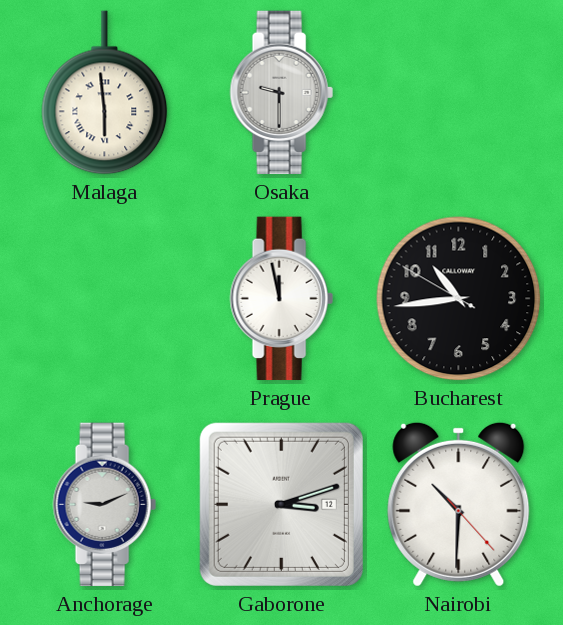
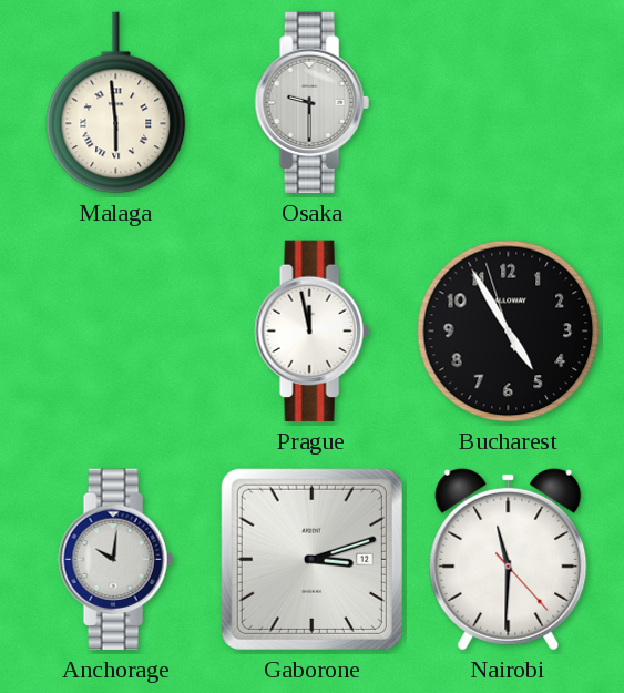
Bucharest: 10:43 -> 4:54
Anchorage: 9:11 -> 10:01
Nairobi: 10:30 -> 11:30
